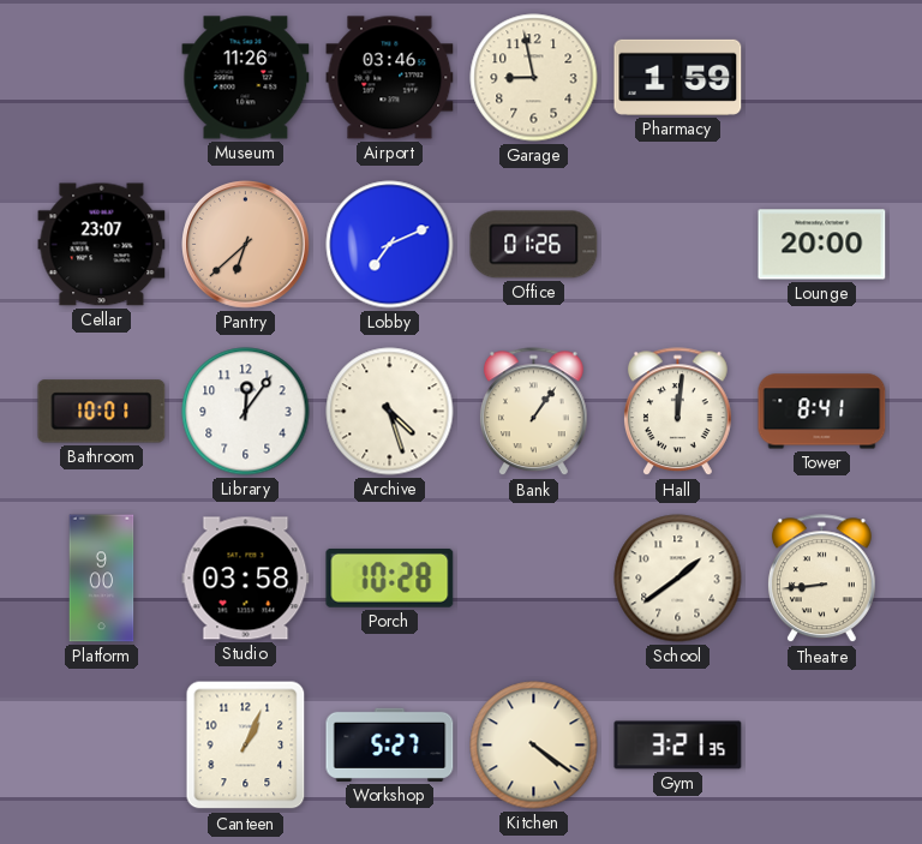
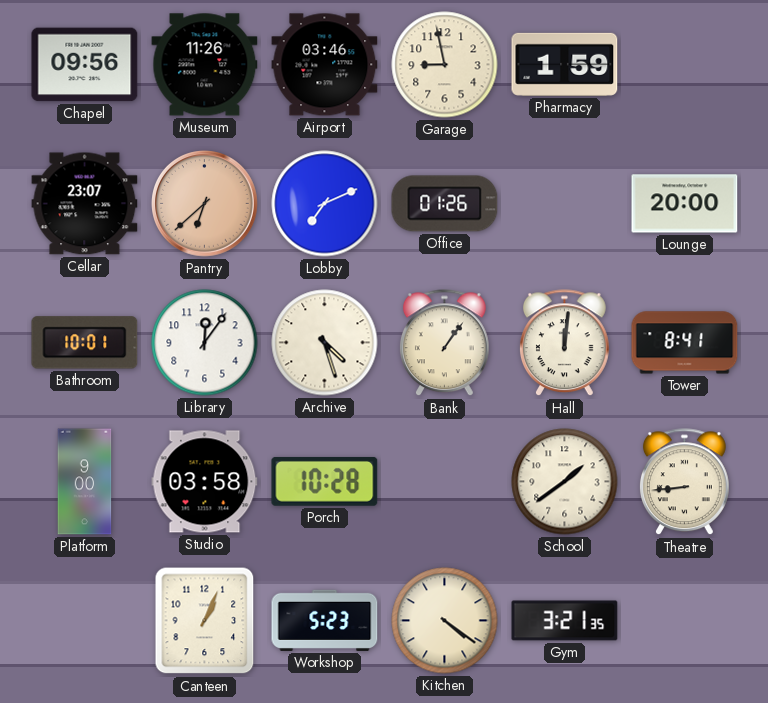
Chapel: none -> 09:56
Workshop: 5:27 -> 5:23
